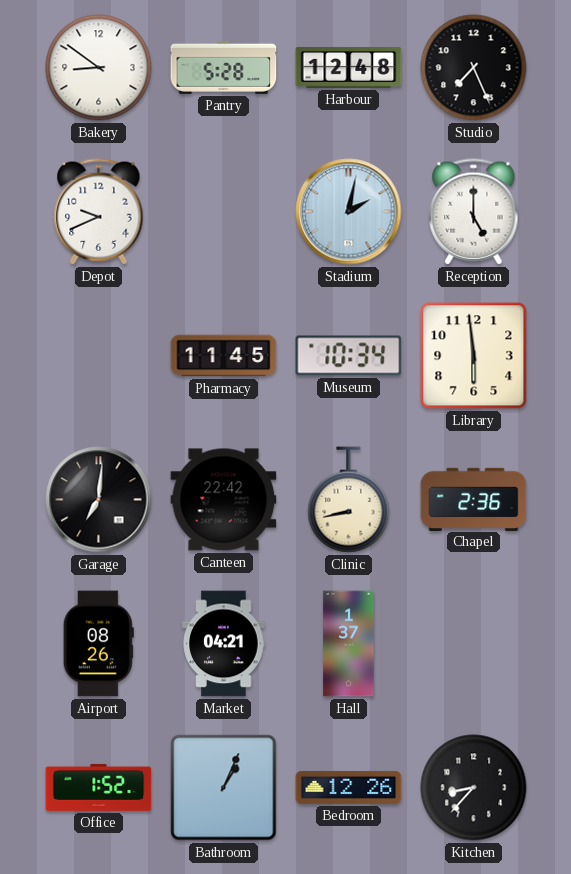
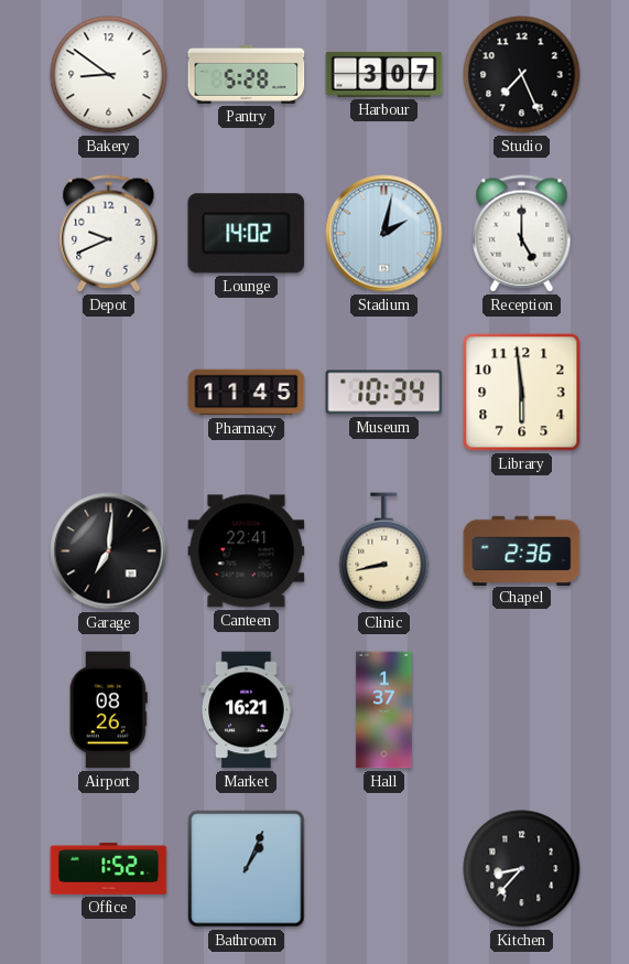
Harbour: 12:48 -> 3:07
Lounge: none -> 14:02
Canteen: 22:42 -> 22:41
Market: 04:21 -> 16:21
Bedroom: 12:26 -> none
